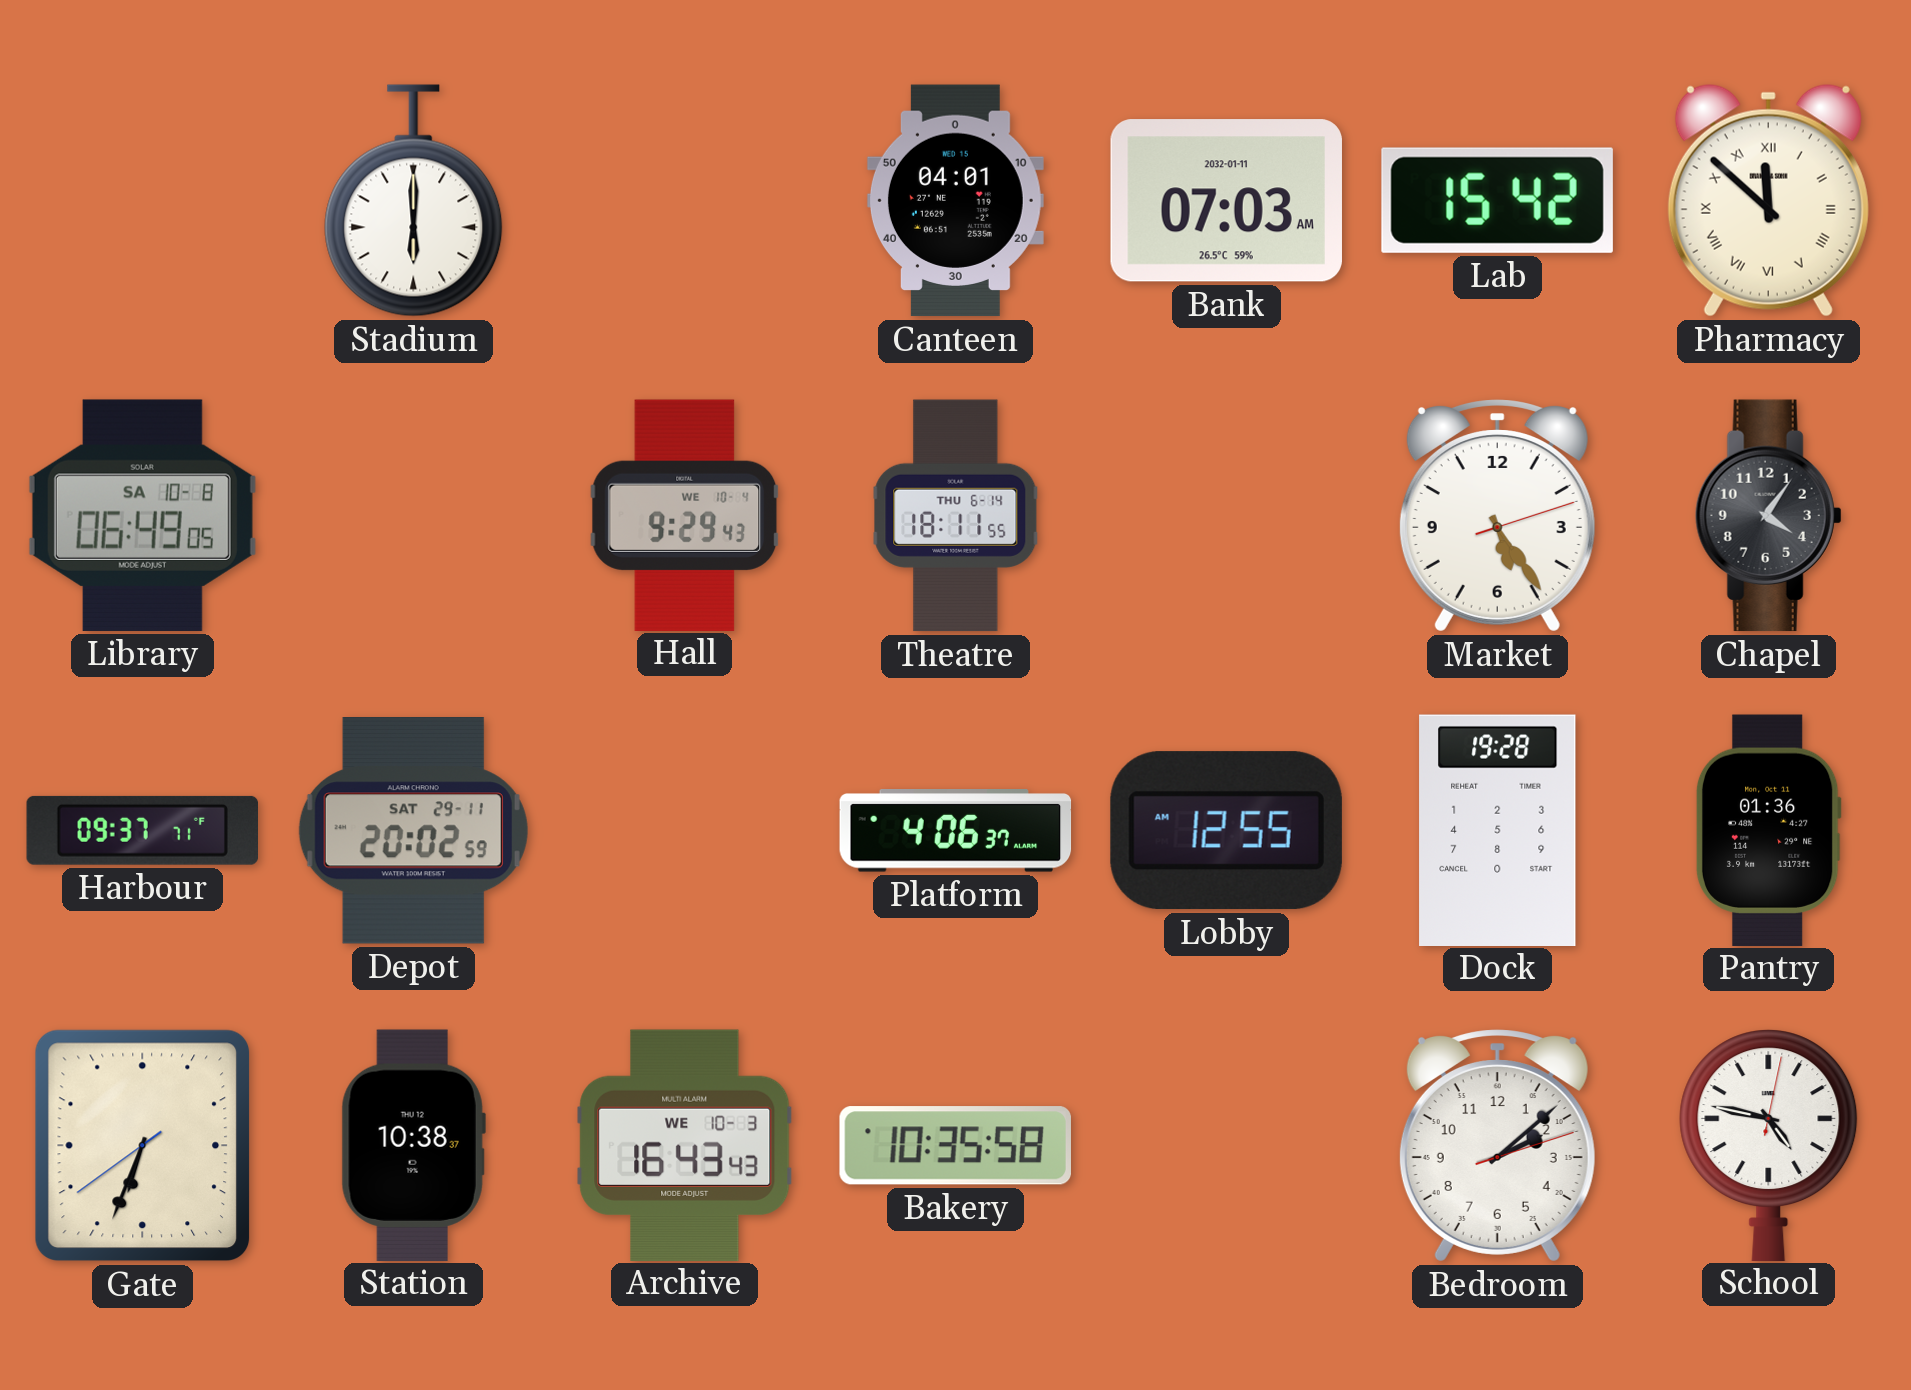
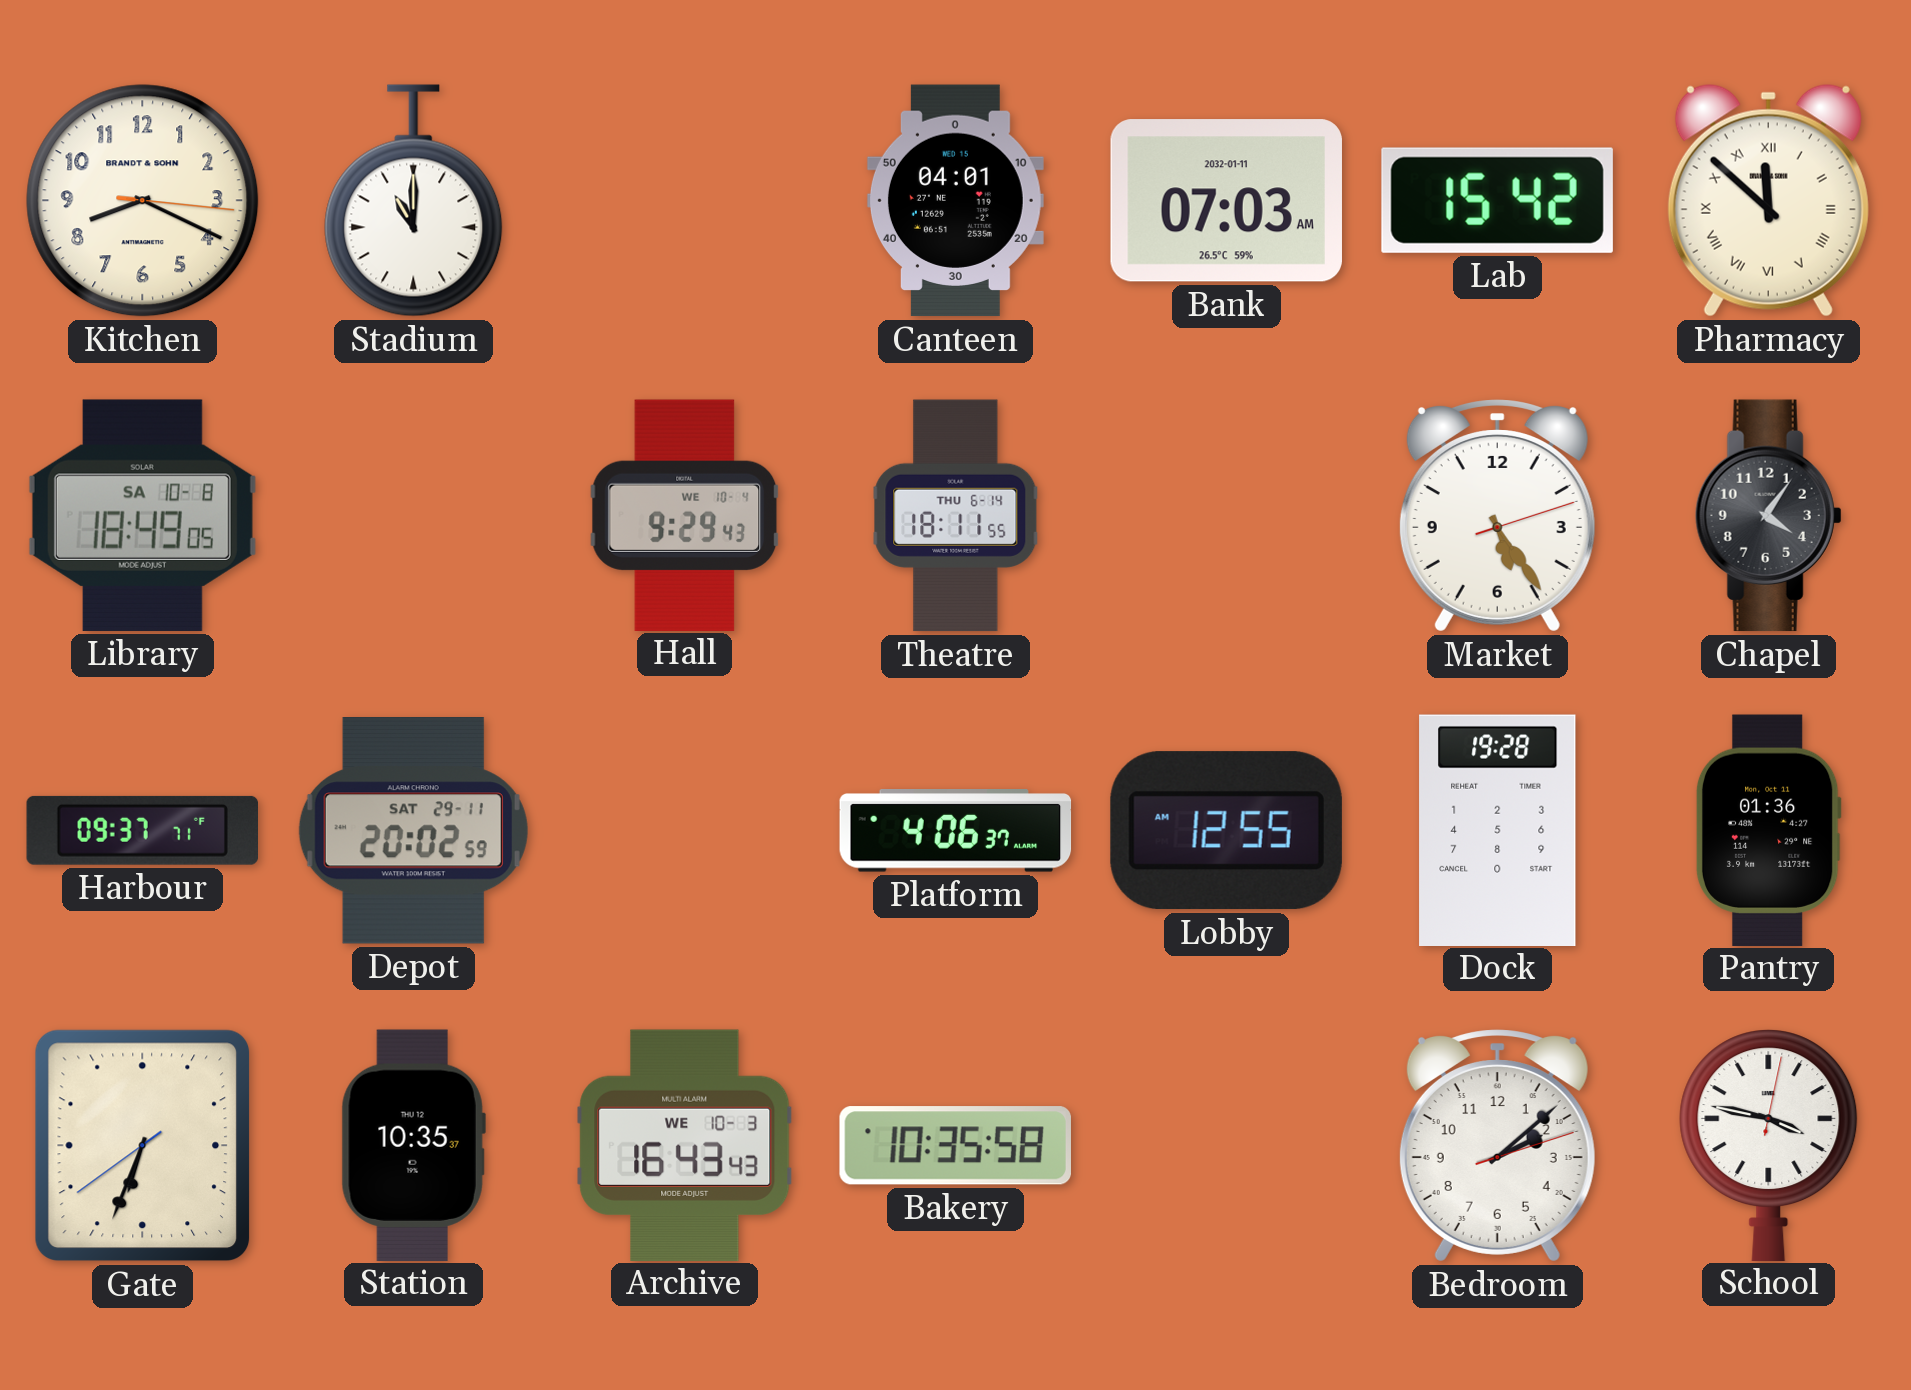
Kitchen: none -> 8:19
Stadium: 6:00 -> 11:00
Library: 06:49 -> 18:49
Station: 10:38 -> 10:35
School: 4:47 -> 3:47
